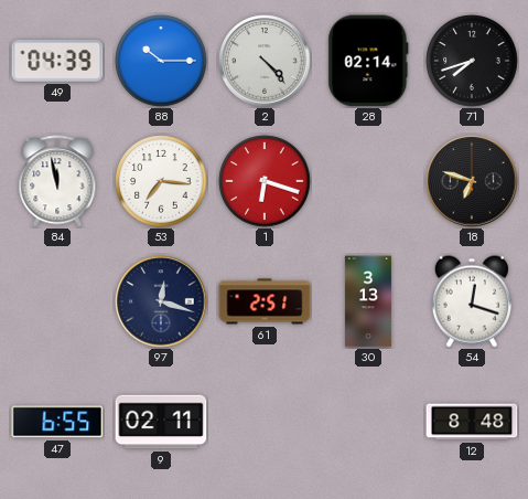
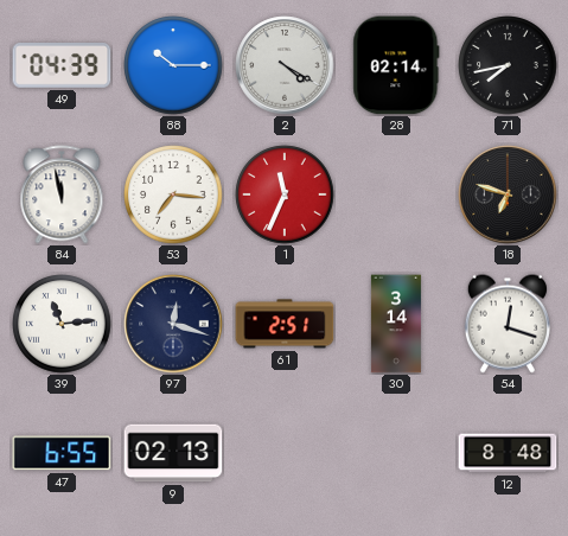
2: 4:23 -> 4:20
71: 7:42 -> 7:43
1: 6:18 -> 11:34
39: none -> 11:14
30: 3:13 -> 3:14
9: 02:11 -> 02:13
